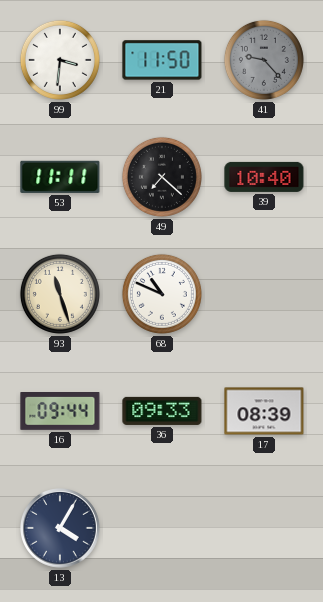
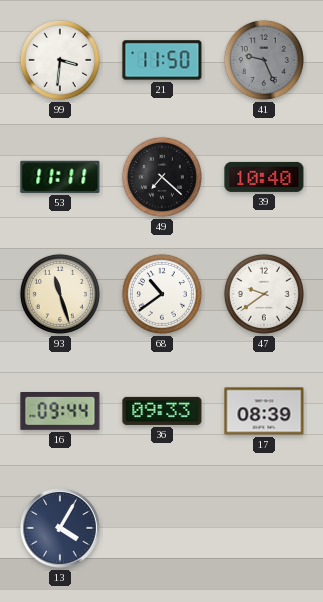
41: 9:23 -> 9:26
68: 10:49 -> 10:39
47: none -> 9:39
